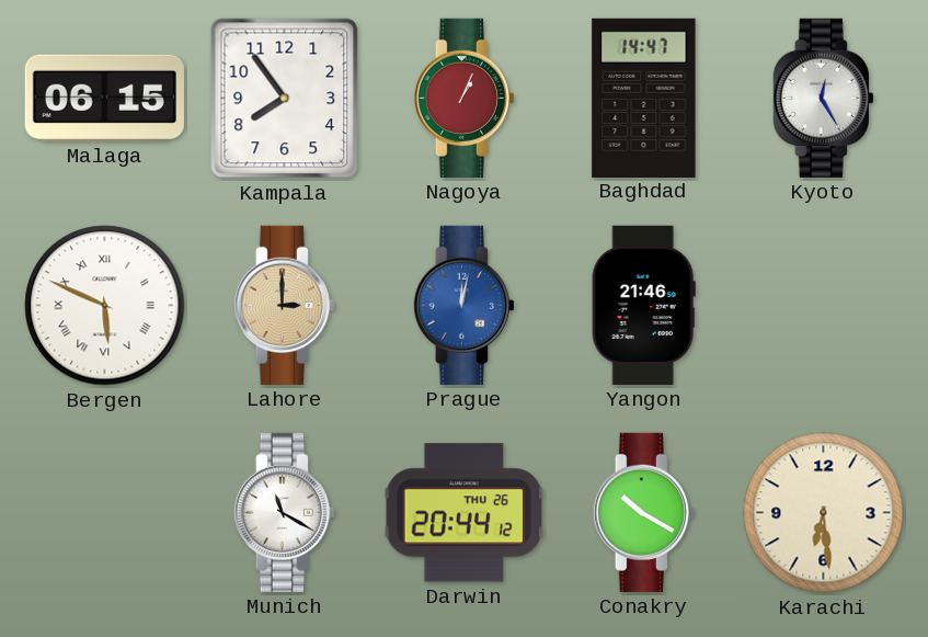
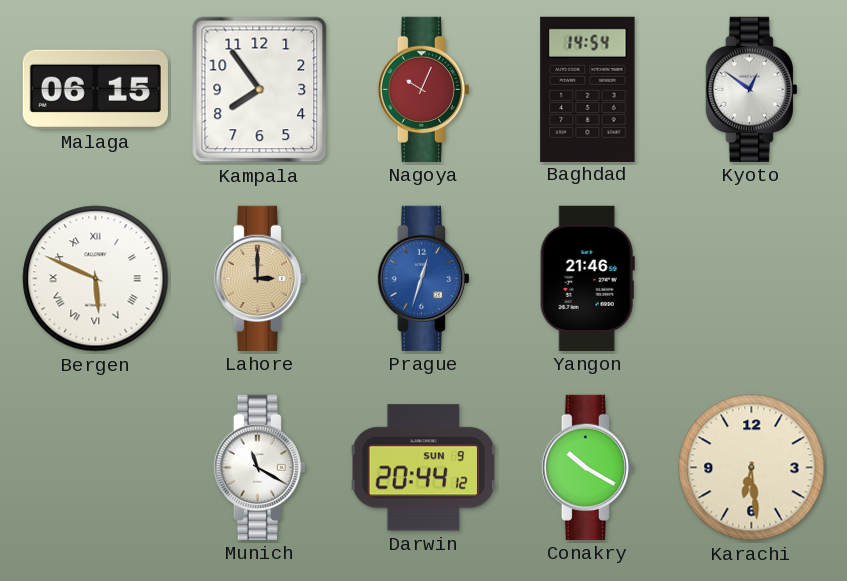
Nagoya: 1:04 -> 10:04
Baghdad: 14:47 -> 14:54
Kyoto: 12:25 -> 12:51
Prague: 12:02 -> 12:33
Darwin date: THU 26 -> SUN 9
